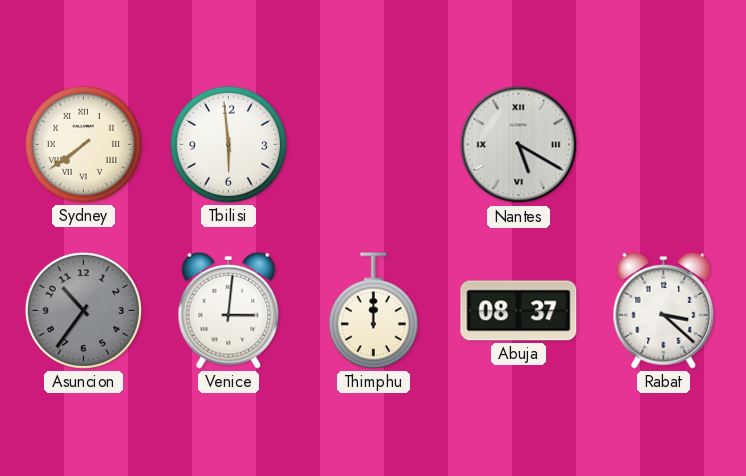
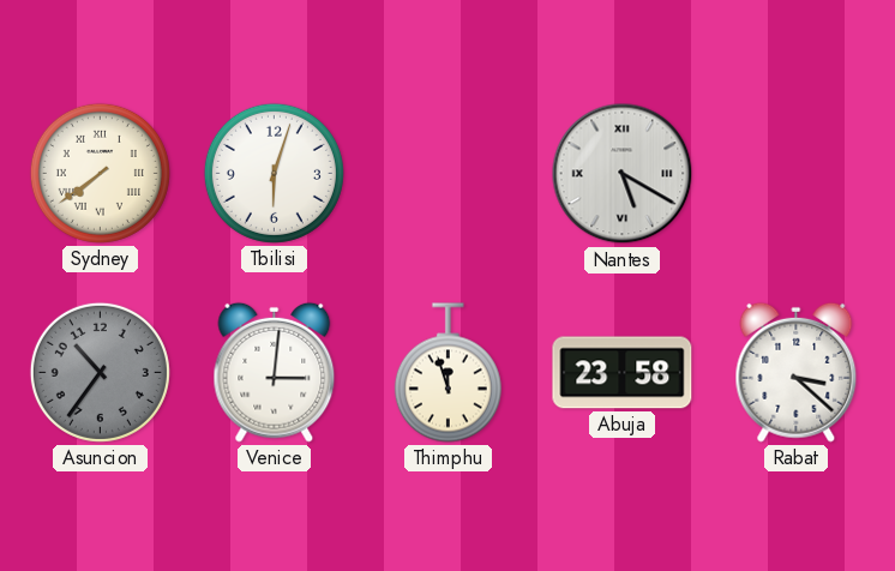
Tbilisi: 5:59 -> 6:03
Thimphu: 12:00 -> 11:57
Abuja: 08:37 -> 23:58
